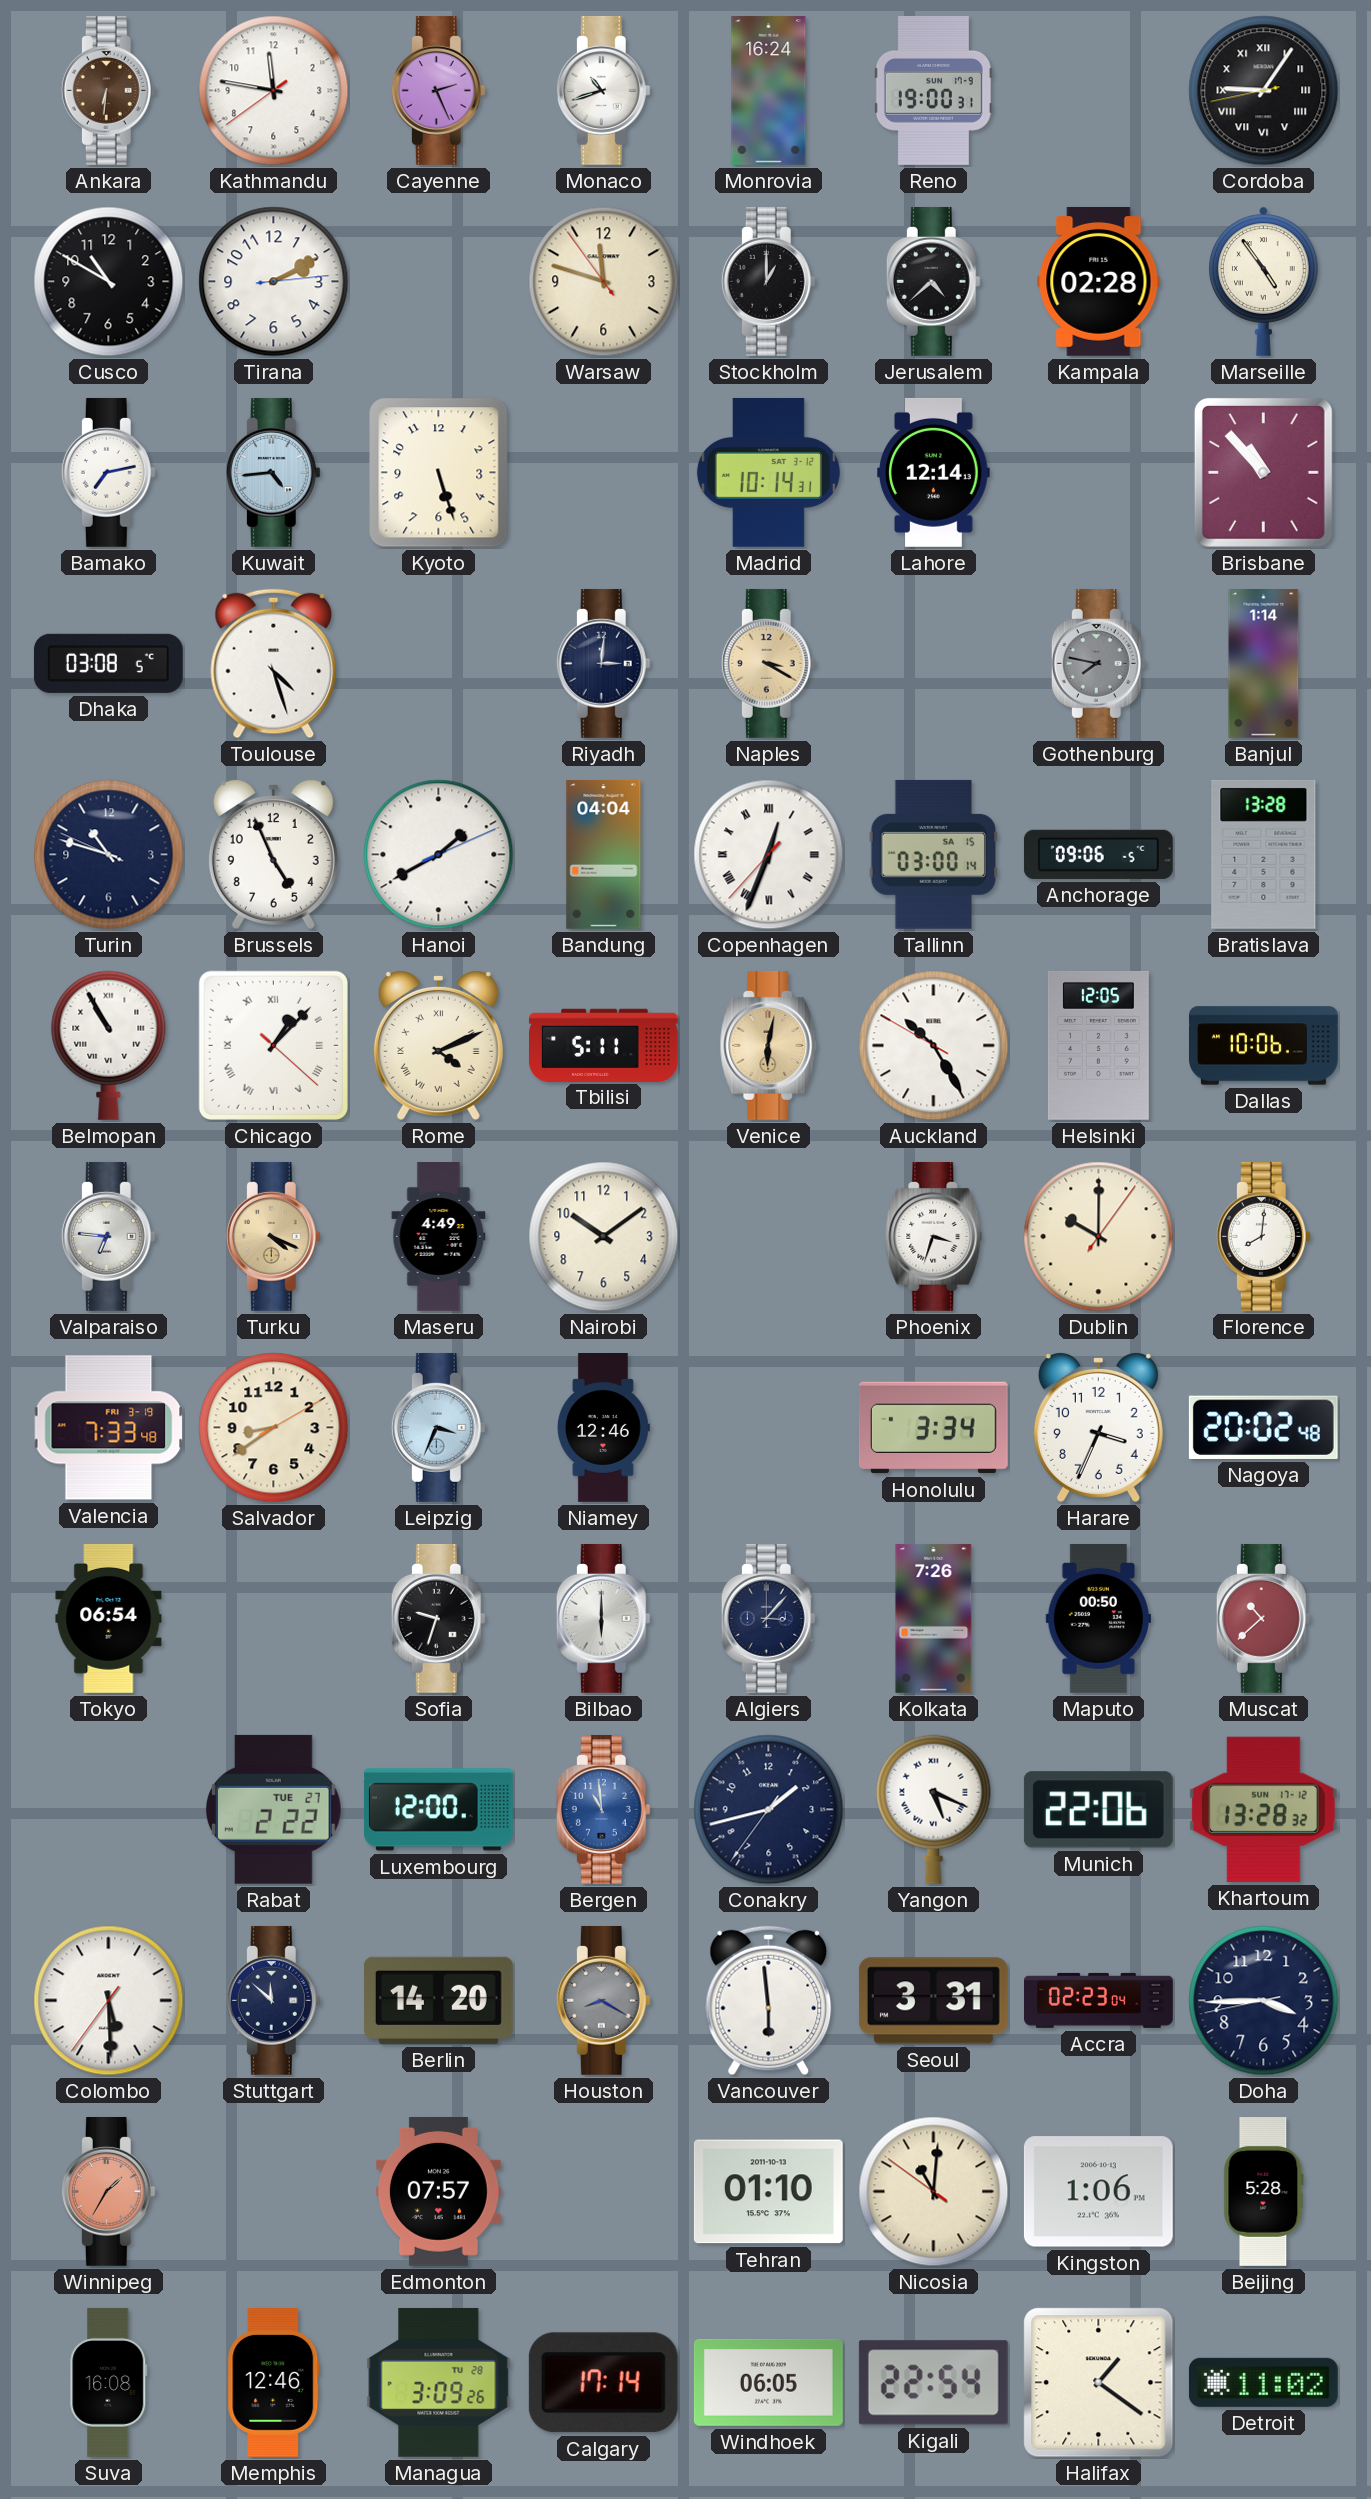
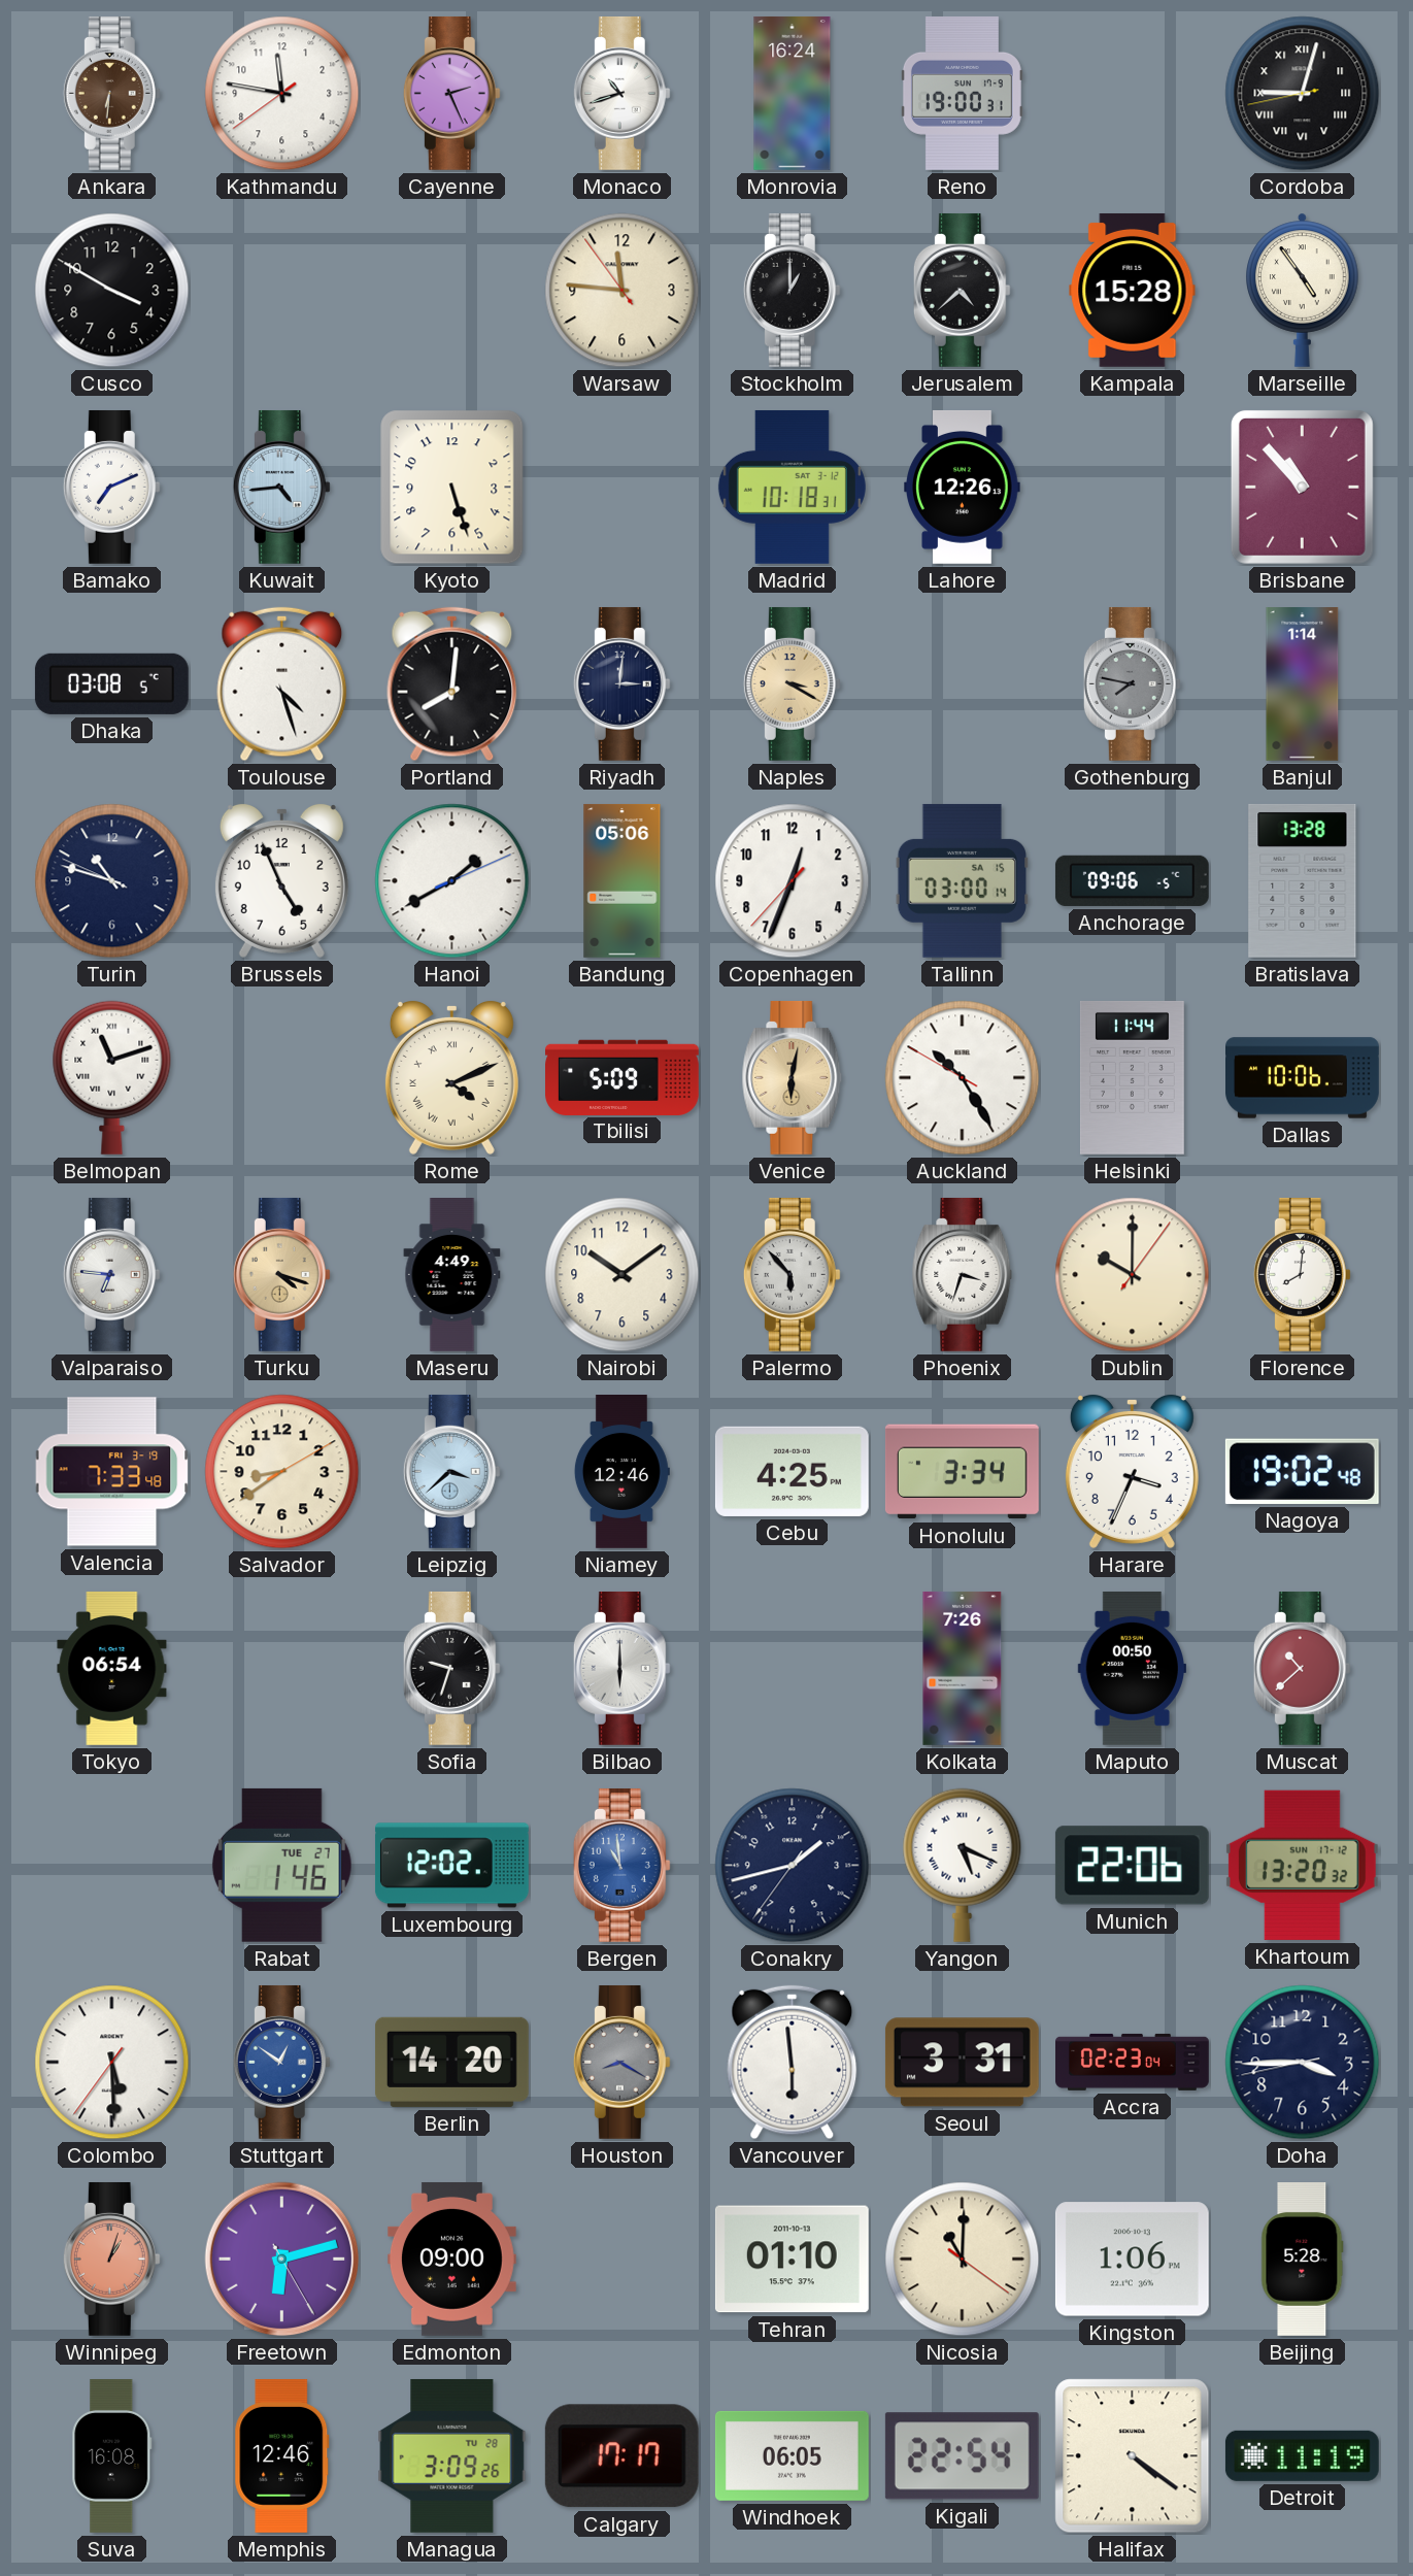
Cordoba: 9:05 -> 9:02
Cusco: 10:50 -> 3:50
Tirana: 2:10 -> none
Warsaw: 11:47 -> 11:45
Kampala: 02:28 -> 15:28
Bamako: 7:13 -> 7:11
Madrid: 10:14 -> 10:18
Lahore: 12:14 -> 12:26
Portland: none -> 8:01
Bandung: 04:04 -> 05:06
Copenhagen numerals: Roman -> Arabic
Belmopan: 10:55 -> 11:12
Chicago: 1:07 -> none
Tbilisi: 5:11 -> 5:09
Helsinki: 12:05 -> 11:44
Turku: 4:19 -> 4:18
Palermo: none -> 5:53
Leipzig: 3:34 -> 3:38
Cebu: none -> 4:25
Nagoya: 20:02 -> 19:02
Algiers: 3:07 -> none
Rabat: 2:22 -> 1:46
Luxembourg: 12:00 -> 12:02
Khartoum: 13:28 -> 13:20
Stuttgart: 11:52 -> 12:51
Stuttgart dial: navy -> blue
Winnipeg: 1:35 -> 1:03
Freetown: none -> 6:12
Edmonton: 07:57 -> 09:00
Nicosia: 11:00:51 -> 11:00:21
Calgary: 17:14 -> 17:17
Halifax: 1:21 -> 4:21
Detroit: 11:02 -> 11:19
